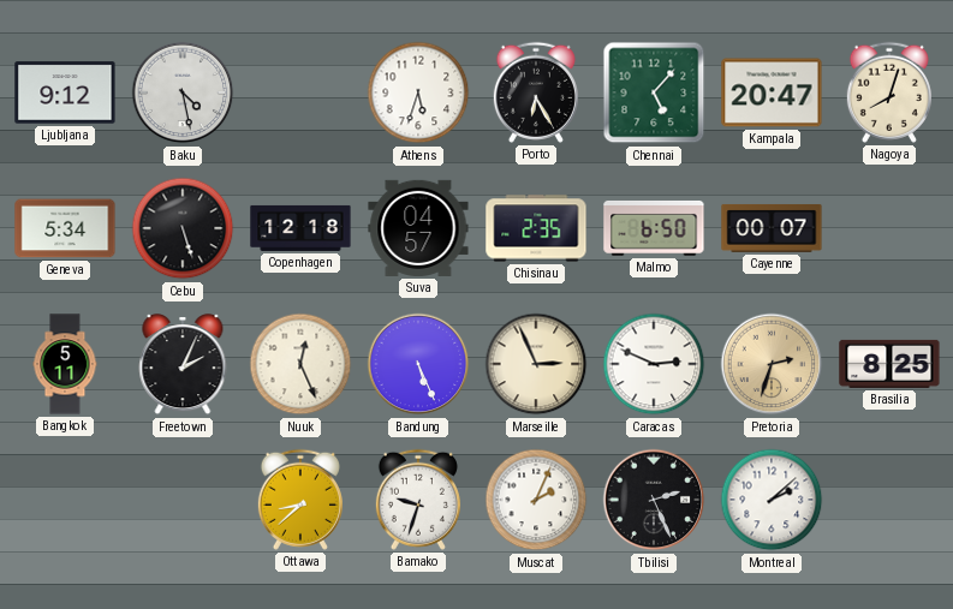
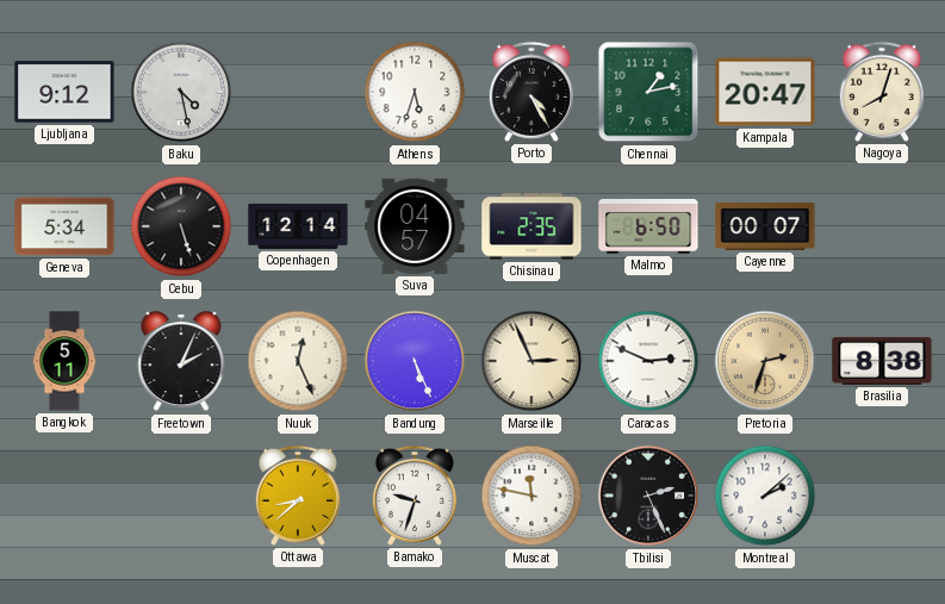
Porto: 6:25 -> 4:25
Chennai: 5:07 -> 1:13
Copenhagen: 12:18 -> 12:14
Brasilia: 8:25 -> 8:38
Muscat: 2:04 -> 11:47
